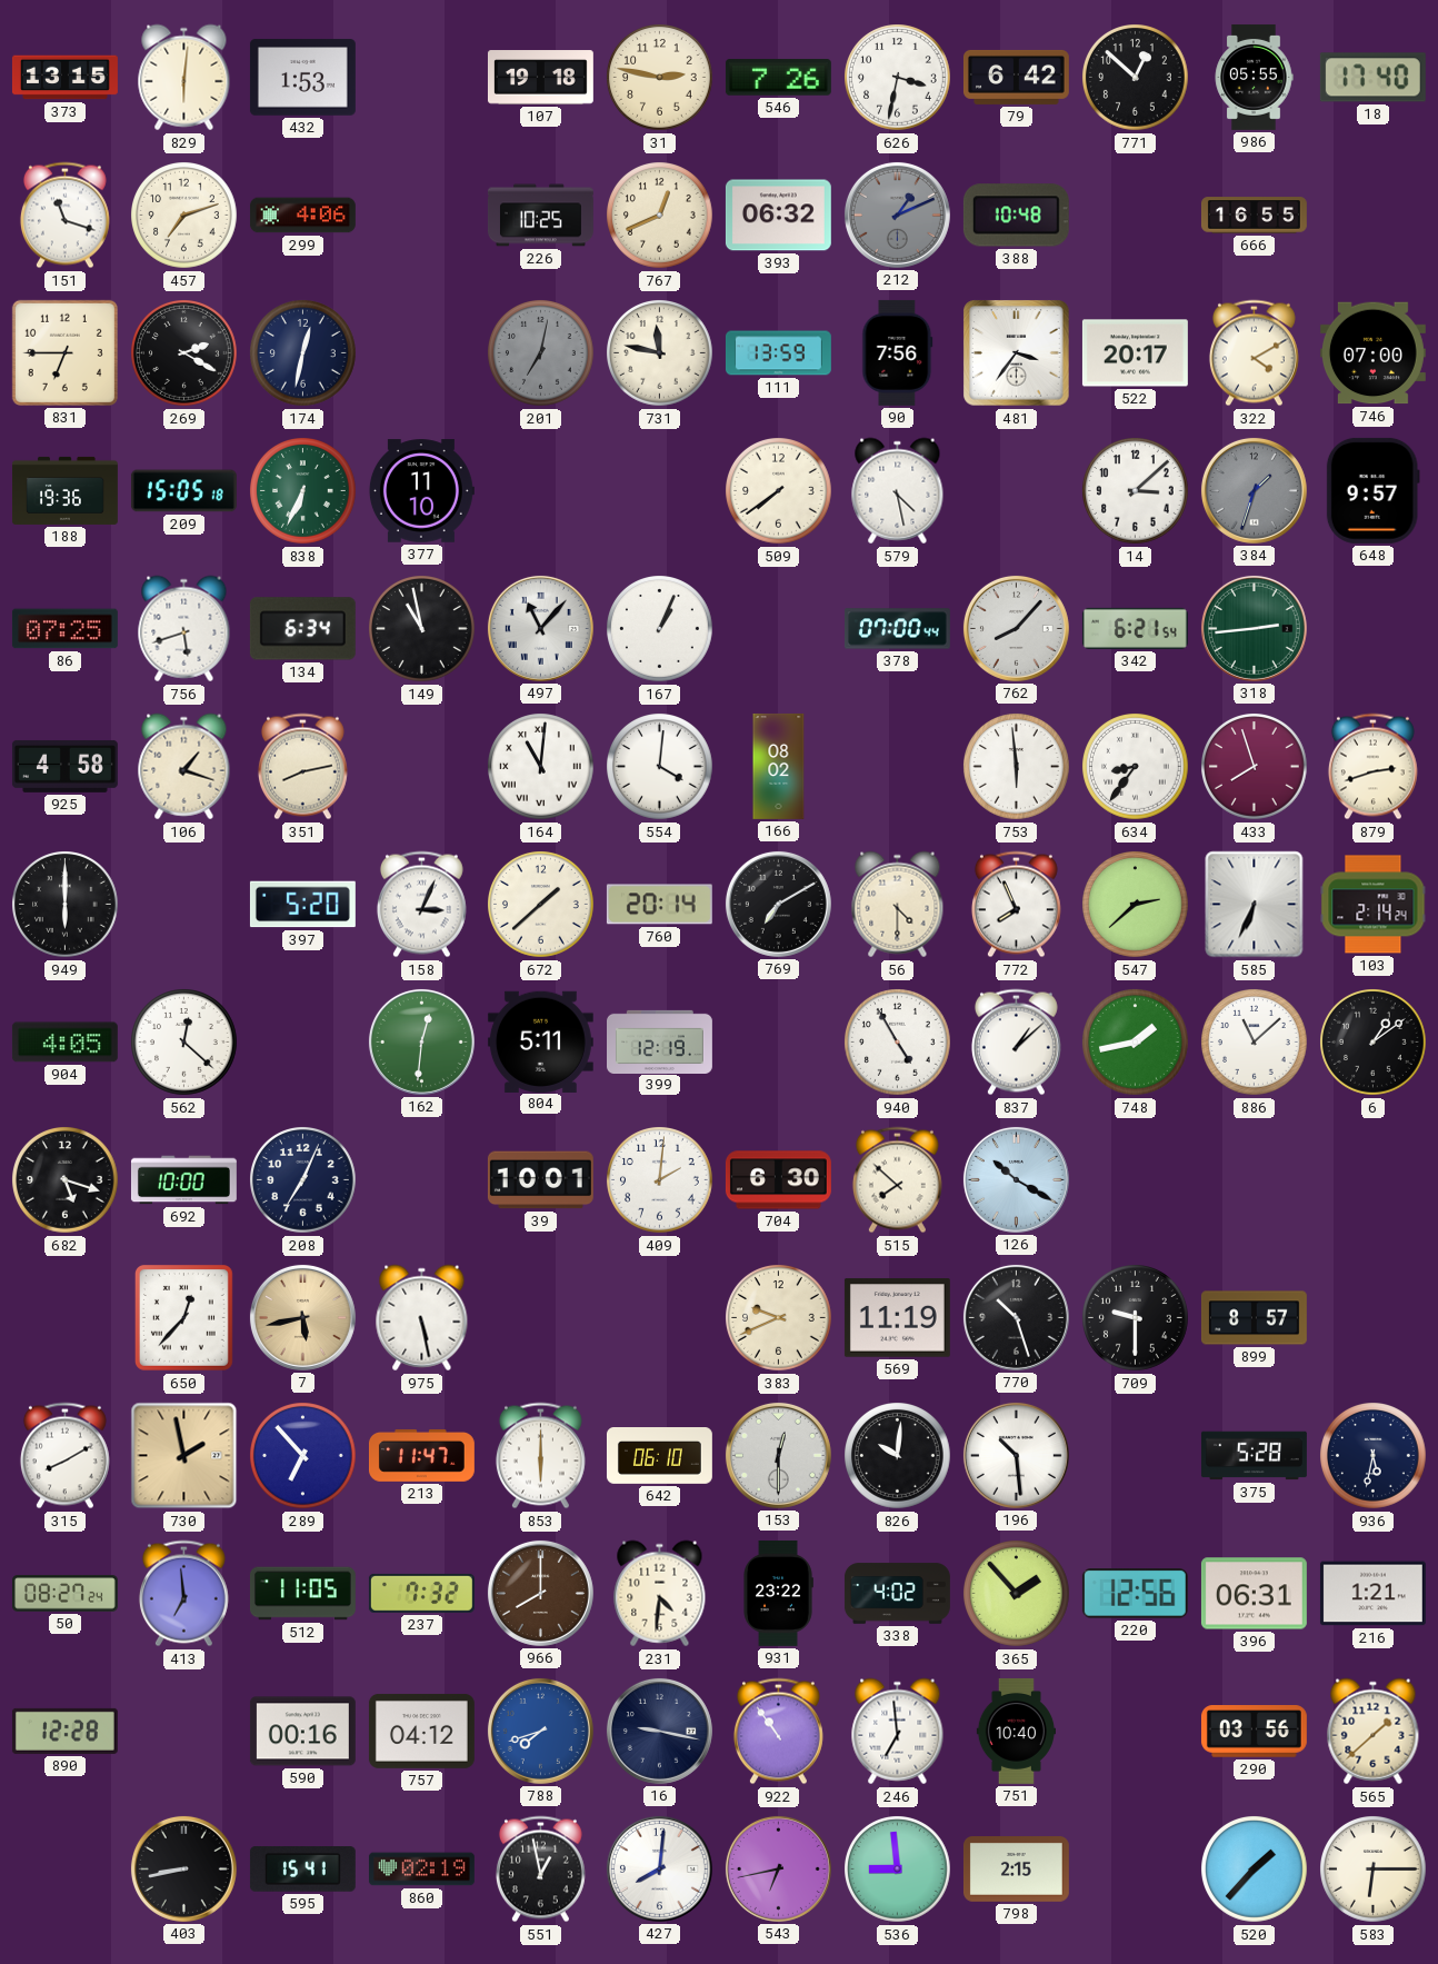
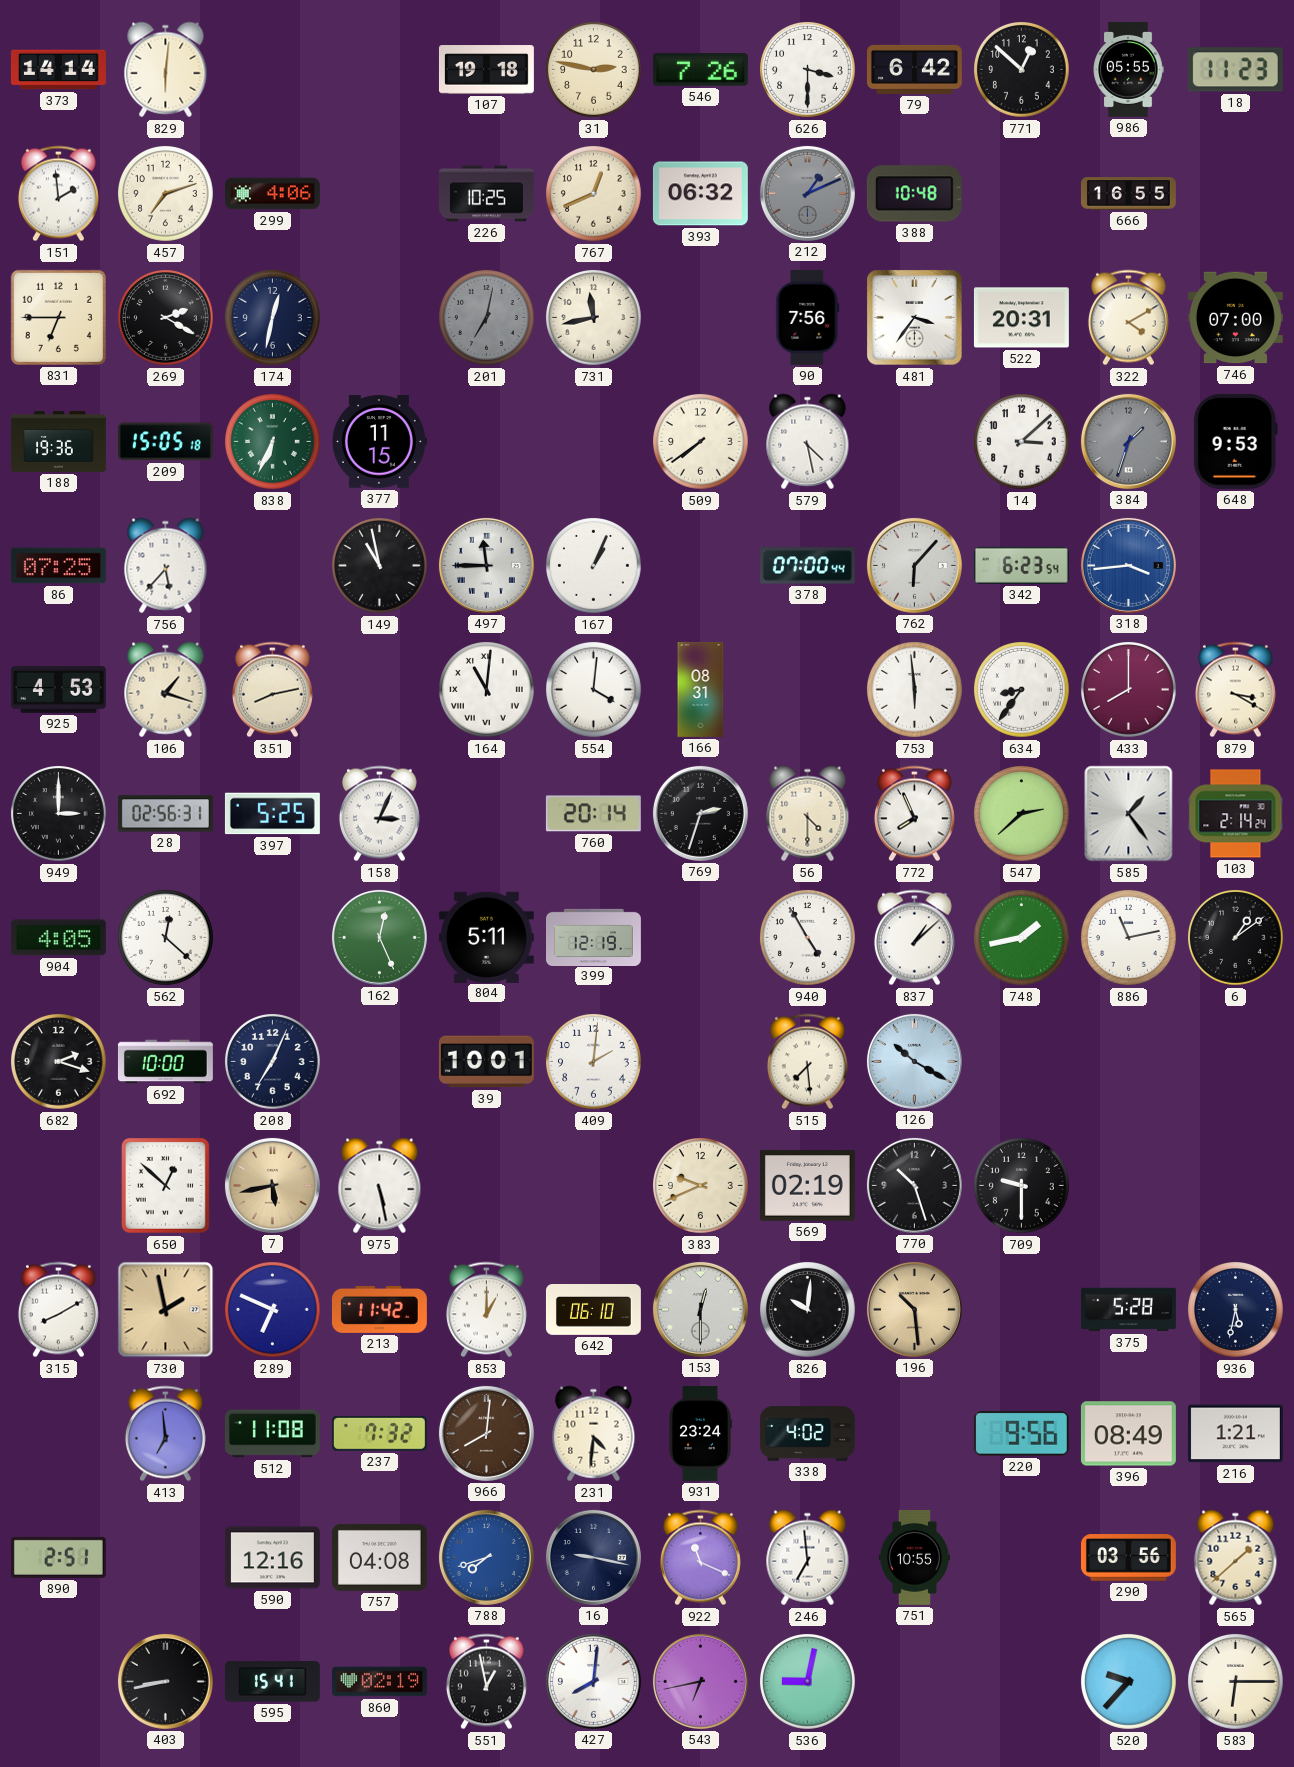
373: 13:15 -> 14:14
432: 1:53 -> none
626: 3:32 -> 3:30
18: 17:40 -> 11:23
151: 11:18 -> 1:59
731: 11:47 -> 11:43
111: 13:59 -> none
522: 20:17 -> 20:31
377: 11:10 -> 11:15
648: 9:57 -> 9:53
756: 5:42 -> 5:37
134: 6:34 -> none
497: 11:07 -> 11:45
762: 8:07 -> 6:07
342: 6:21 -> 6:23
318: 2:44 -> 3:44
318 dial: green -> blue
925: 4:58 -> 4:53
166: 08:02 -> 08:31
433: 7:57 -> 8:00
879: 2:42 -> 3:20
949: 6:00 -> 3:00
28: none -> 02:56
397: 5:20 -> 5:25
672: 1:38 -> none
769: 7:10 -> 2:33
585: 6:34 -> 1:24
162: 12:31 -> 12:26
886: 11:08 -> 11:13
682: 5:18 -> 2:18
704: 6:30 -> none
515: 7:52 -> 7:29
650: 12:37 -> 12:52
569: 11:19 -> 02:19
899: 8:57 -> none
289: 6:53 -> 6:49
213: 11:47 -> 11:42
853: 6:00 -> 1:00
196 dial: white -> champagne
50: 08:27 -> none
512: 11:05 -> 11:08
966: 8:00 -> 8:01
931: 23:22 -> 23:24
365: 1:53 -> none
220: 12:56 -> 9:56
396: 06:31 -> 08:49
890: 12:28 -> 2:51
590: 00:16 -> 12:16
757: 04:12 -> 04:08
922: 10:54 -> 11:19
751: 10:40 -> 10:55
536: 8:59 -> 9:02
798: 2:15 -> none
520: 1:37 -> 9:37
